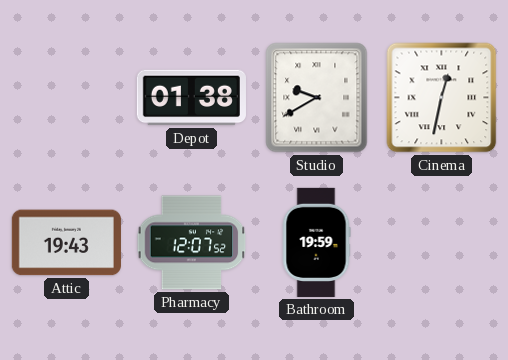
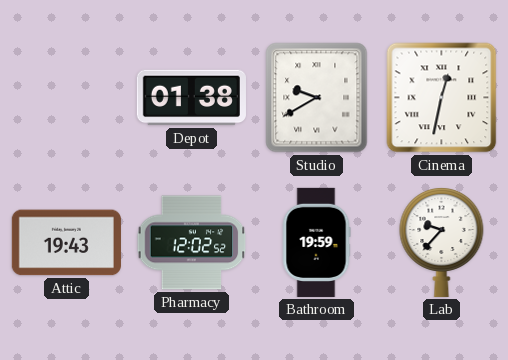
Pharmacy: 12:07 -> 12:02
Lab: none -> 9:37
